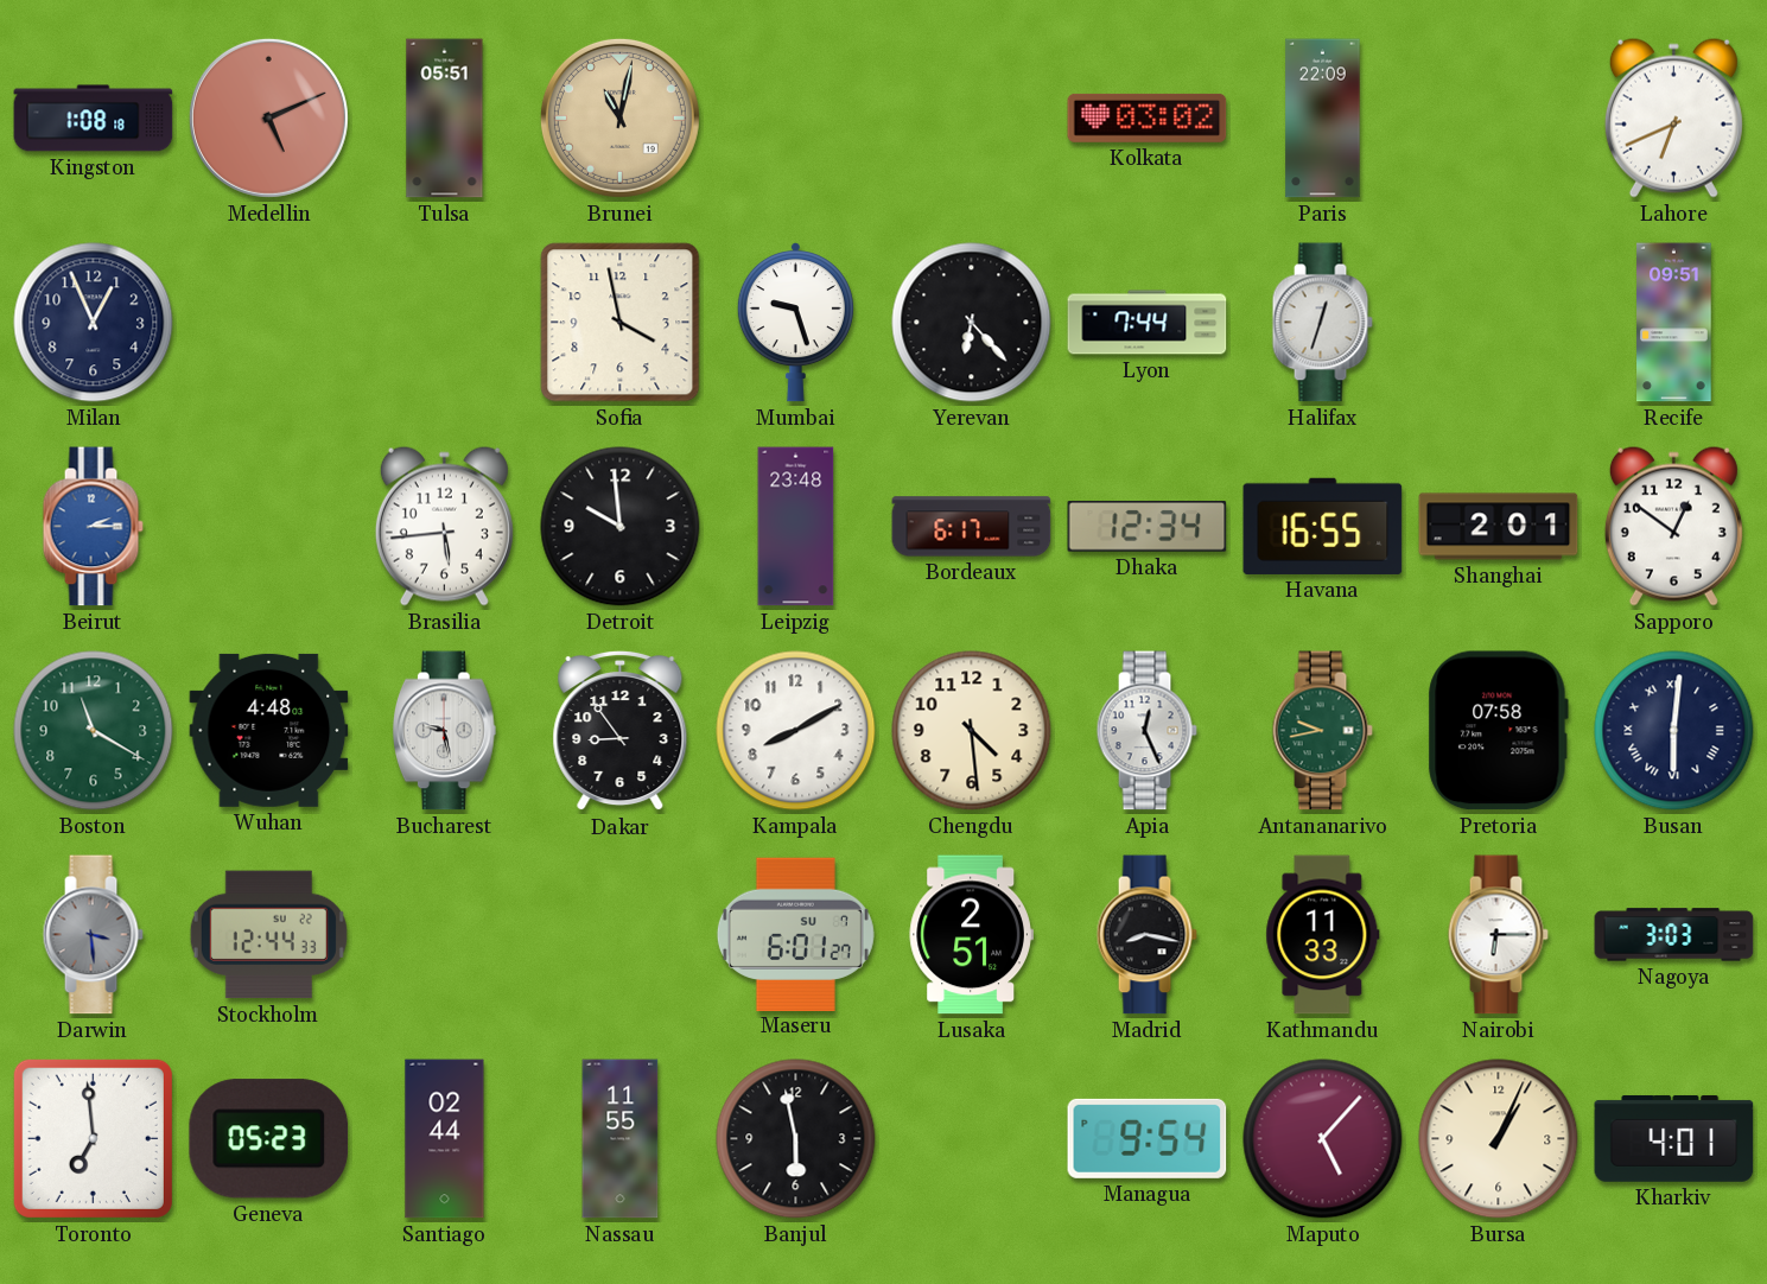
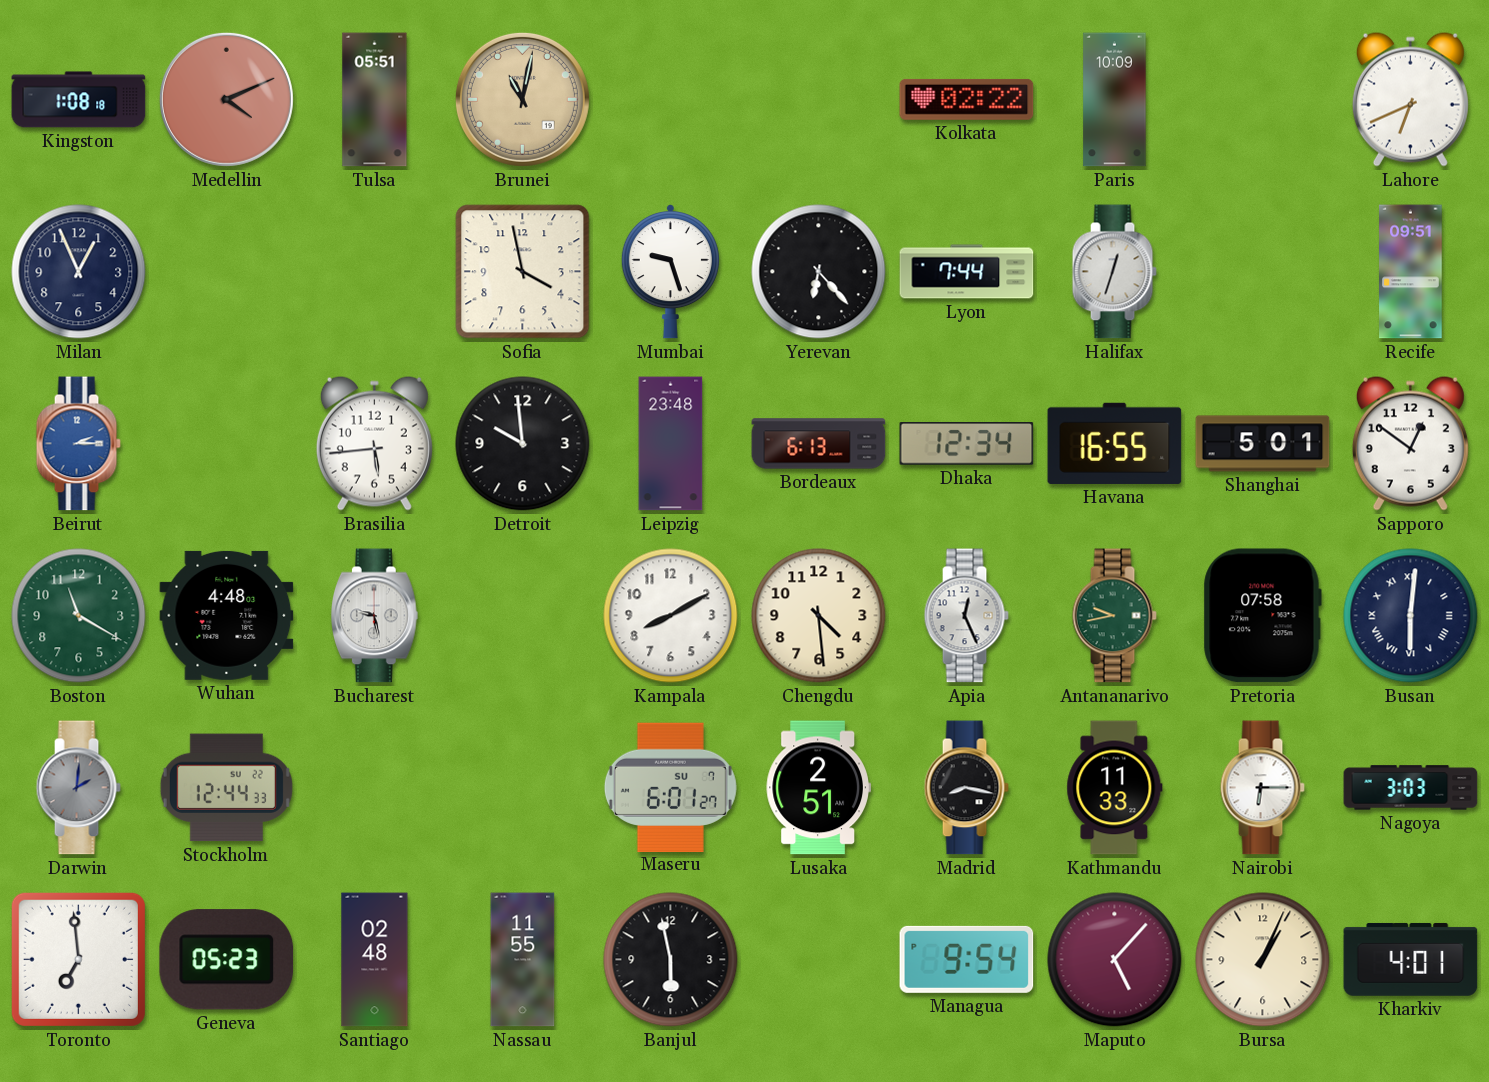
Medellin: 5:11 -> 4:11
Kolkata: 03:02 -> 02:22
Paris: 22:09 -> 10:09
Bordeaux: 6:17 -> 6:13
Shanghai: 2:01 -> 5:01
Dakar: 8:54 -> none
Darwin: 3:29 -> 2:01
Santiago: 02:44 -> 02:48
